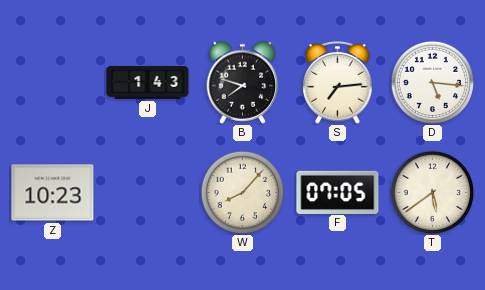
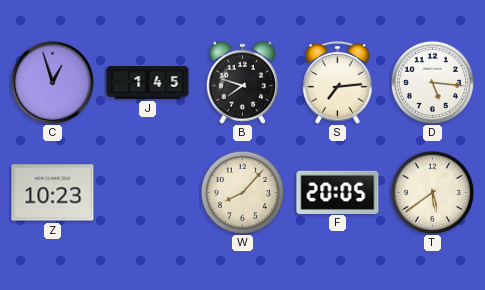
C: none -> 12:57
J: 1:43 -> 1:45
F: 07:05 -> 20:05
